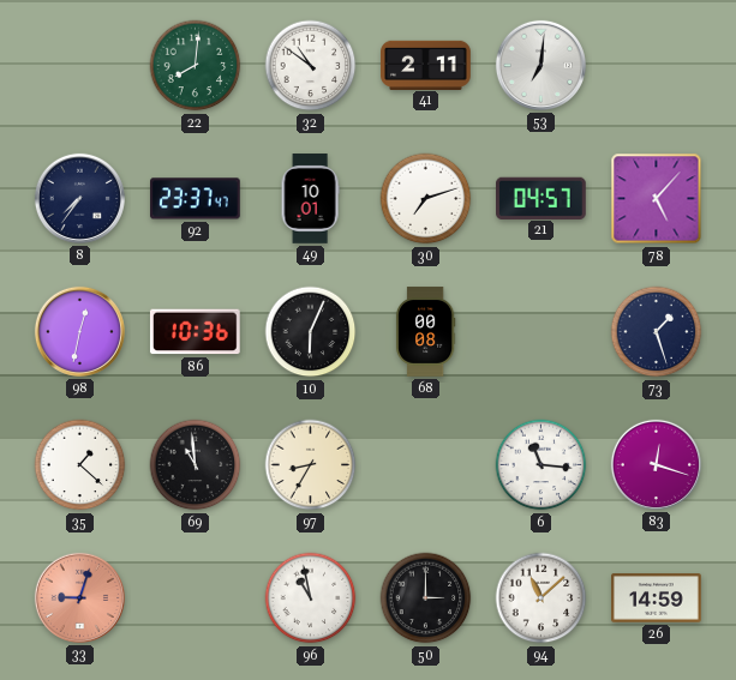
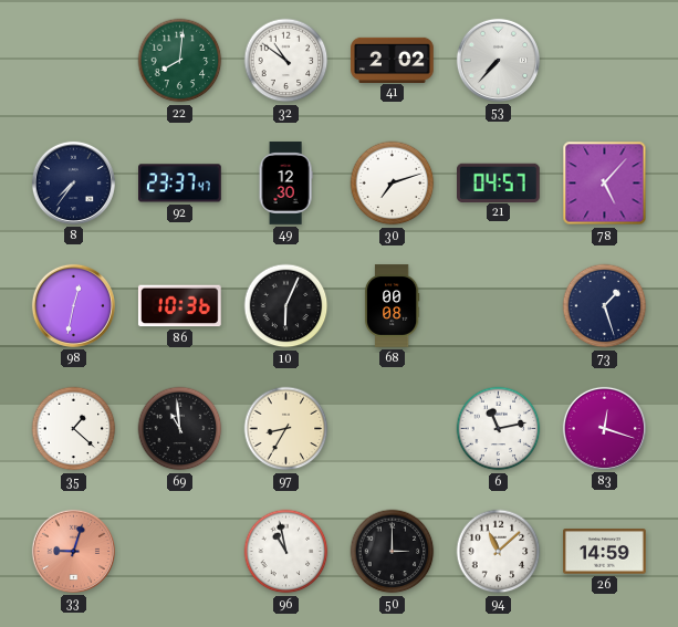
41: 2:11 -> 2:02
53: 7:01 -> 7:37
49: 10:01 -> 12:30
6: 11:16 -> 11:13
